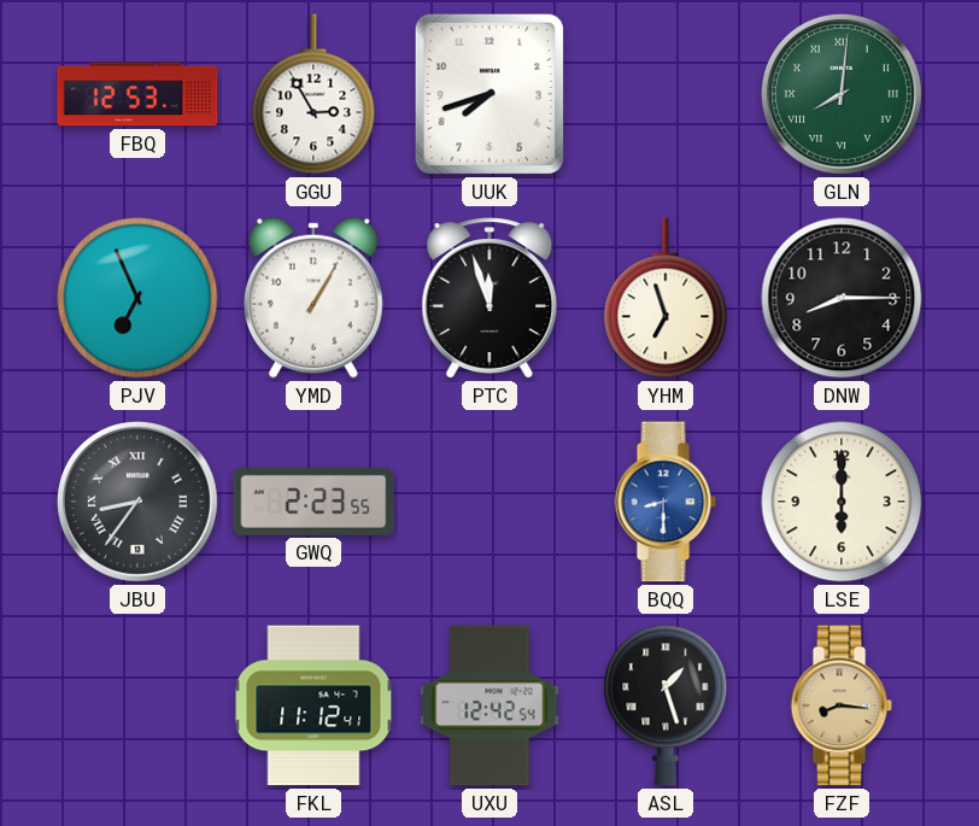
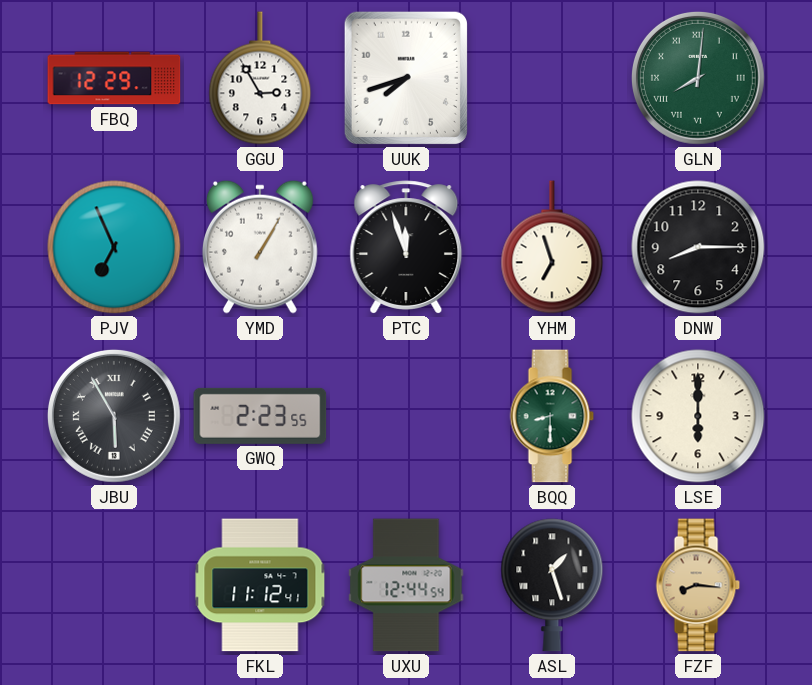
FBQ: 12:53 -> 12:29
JBU: 8:36 -> 5:55
BQQ dial: blue -> green
UXU: 12:42 -> 12:44
